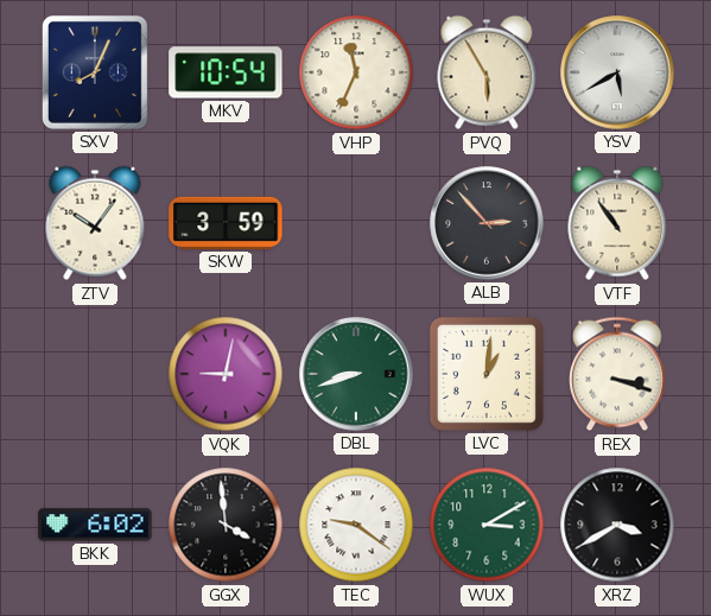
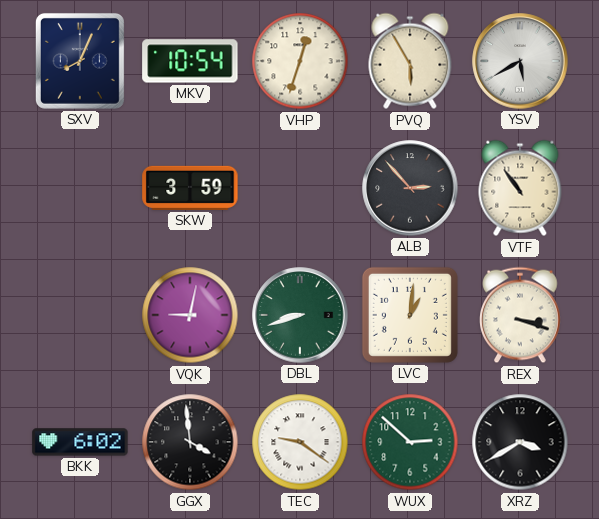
VHP: 11:34 -> 12:33
ZTV: 10:06 -> none
WUX: 3:10 -> 2:52
